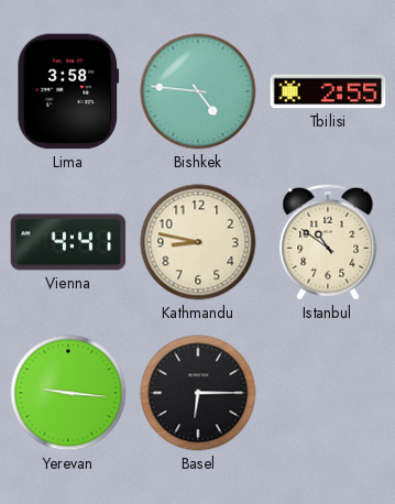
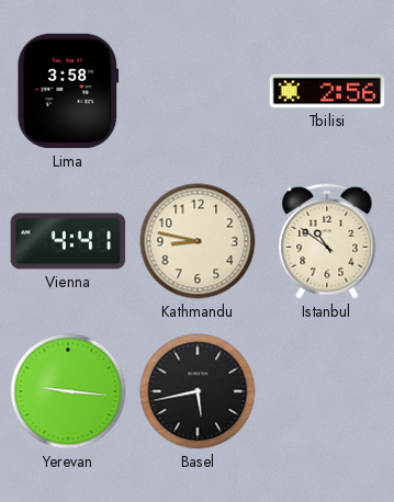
Bishkek: 4:46 -> none
Tbilisi: 2:55 -> 2:56
Basel: 6:15 -> 5:43
